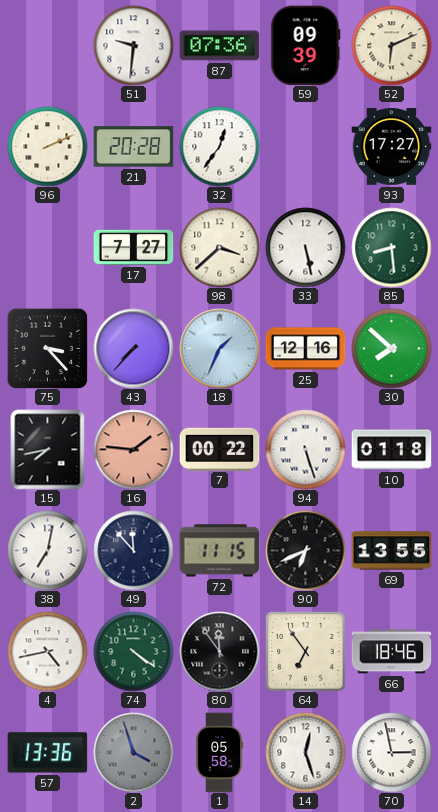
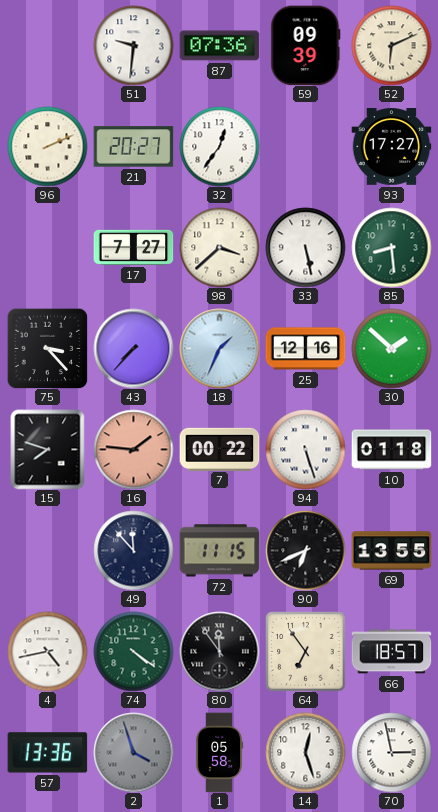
21: 20:28 -> 20:27
30: 7:52 -> 1:52
15: 7:43 -> 7:48
38: 7:02 -> none
66: 18:46 -> 18:57
